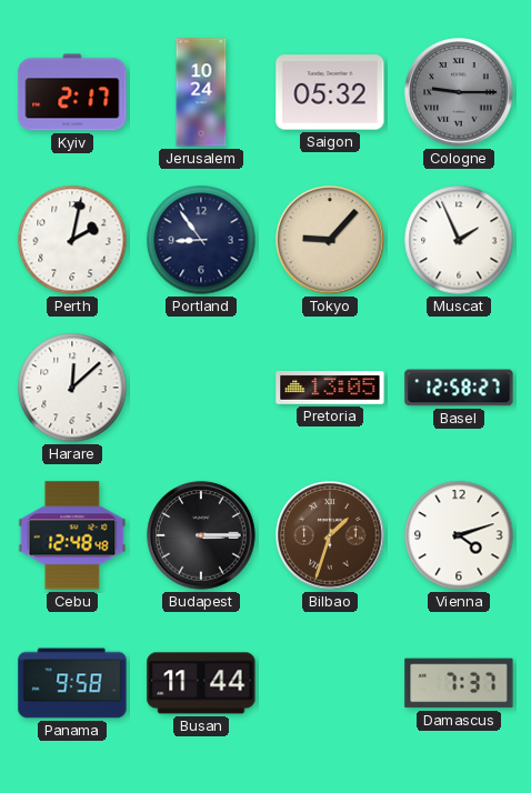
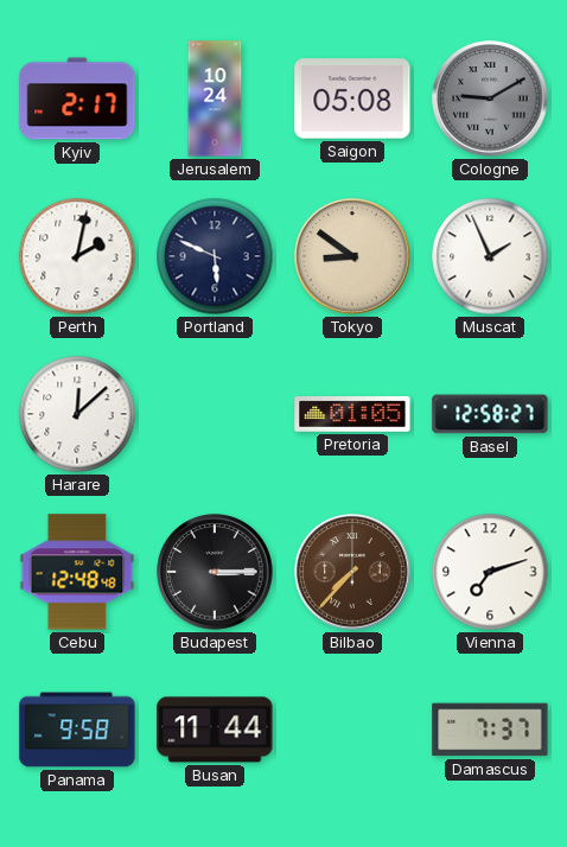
Saigon: 05:32 -> 05:08
Cologne: 9:15 -> 9:10
Portland: 8:54 -> 5:49
Tokyo: 9:07 -> 8:51
Pretoria: 13:05 -> 01:05
Bilbao: 1:33 -> 7:37
Vienna: 4:12 -> 7:12
